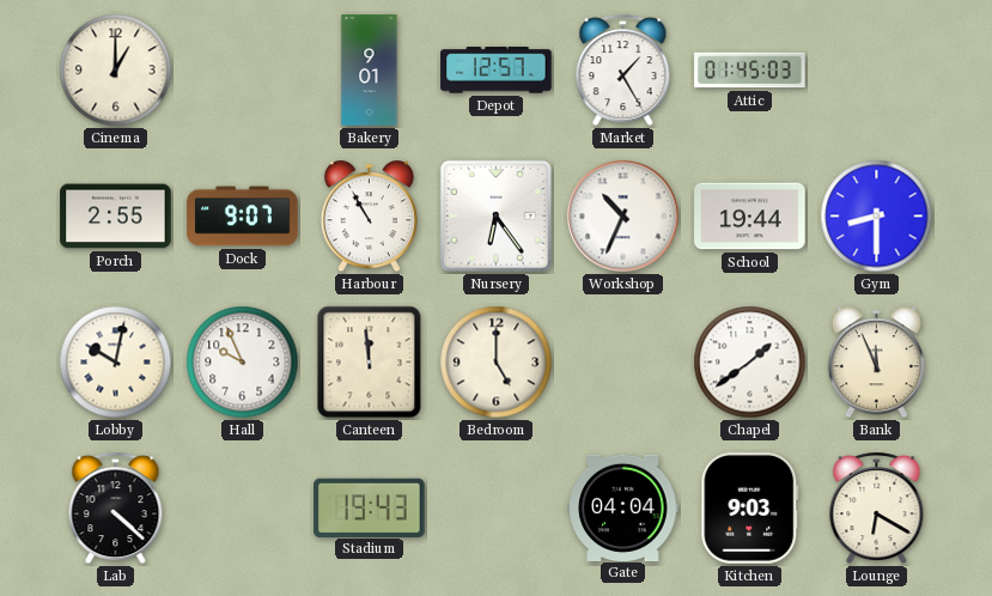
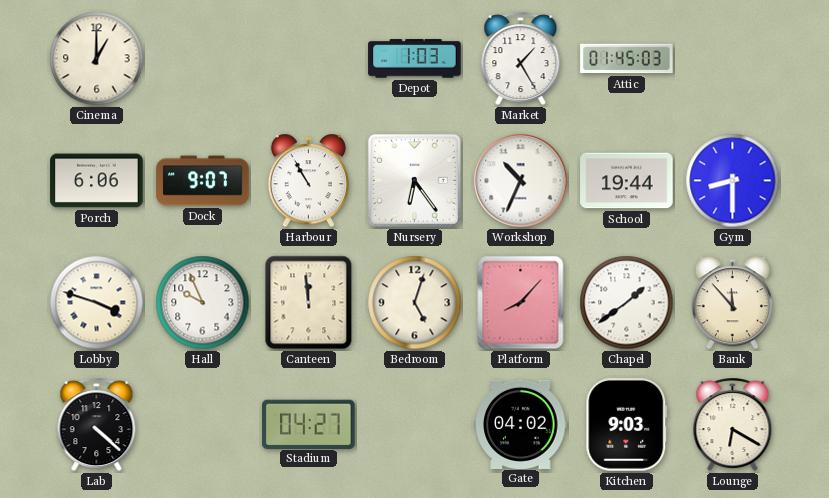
Bakery: 9:01 -> none
Depot: 12:57 -> 1:03
Porch: 2:55 -> 6:06
Lobby: 10:02 -> 3:48
Bedroom: 5:00 -> 5:03
Platform: none -> 8:07
Bank: 11:56 -> 11:53
Stadium: 19:43 -> 04:27
Gate: 04:04 -> 04:02
